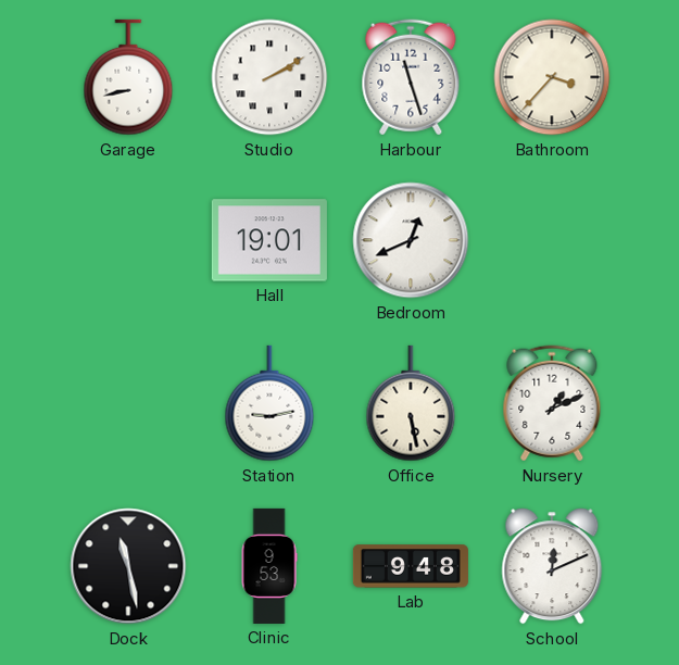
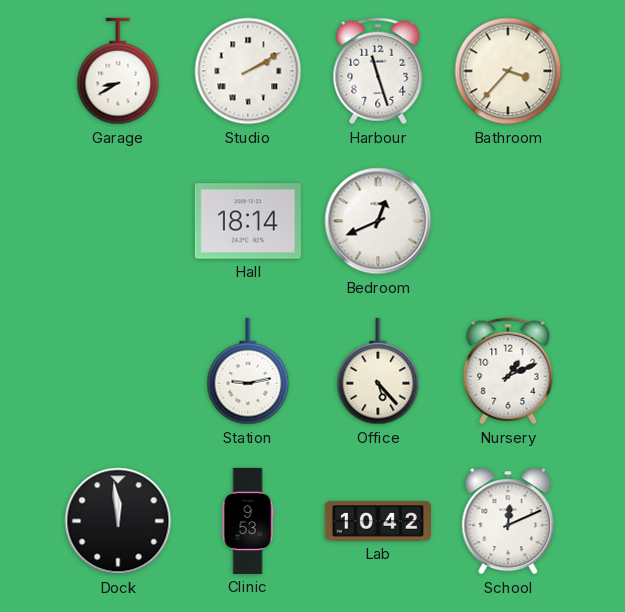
Garage: 8:43 -> 8:40
Hall: 19:01 -> 18:14
Office: 5:28 -> 5:23
Dock: 11:28 -> 11:59
Lab: 9:48 -> 10:42
